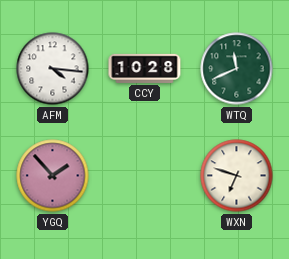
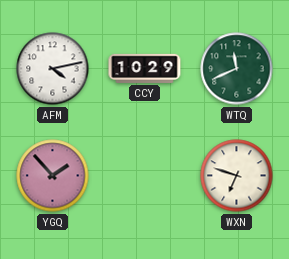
AFM: 4:16 -> 4:13
CCY: 10:28 -> 10:29
